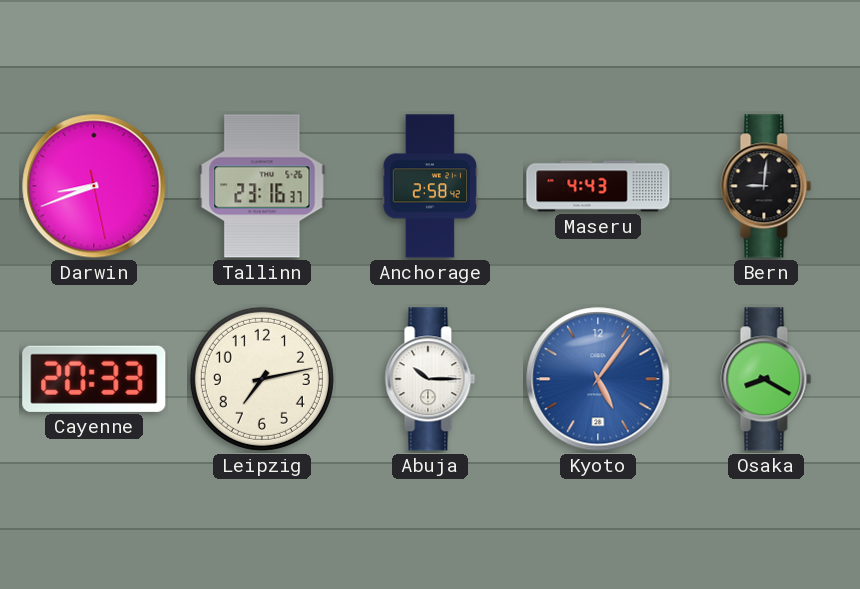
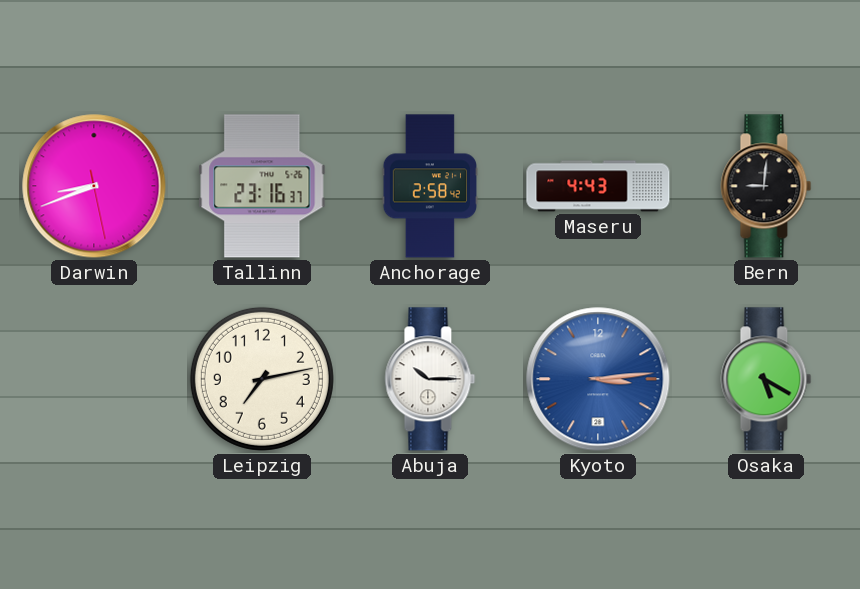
Cayenne: 20:33 -> none
Kyoto: 5:06 -> 3:14
Osaka: 8:20 -> 5:20
